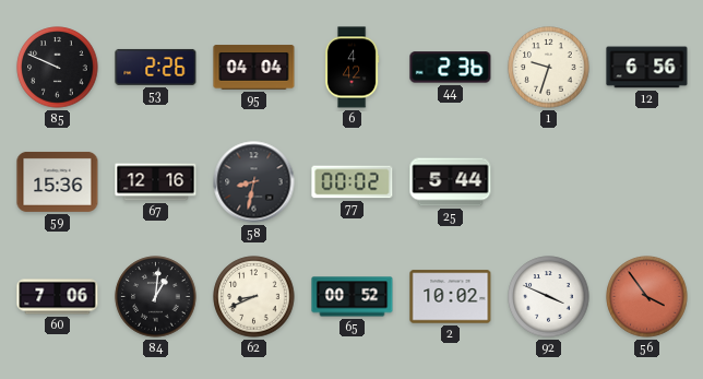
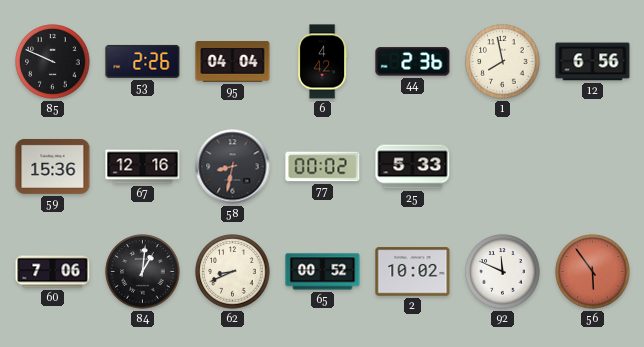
1: 9:33 -> 7:58
25: 5:44 -> 5:33
92: 3:49 -> 11:49
56: 3:54 -> 5:54
